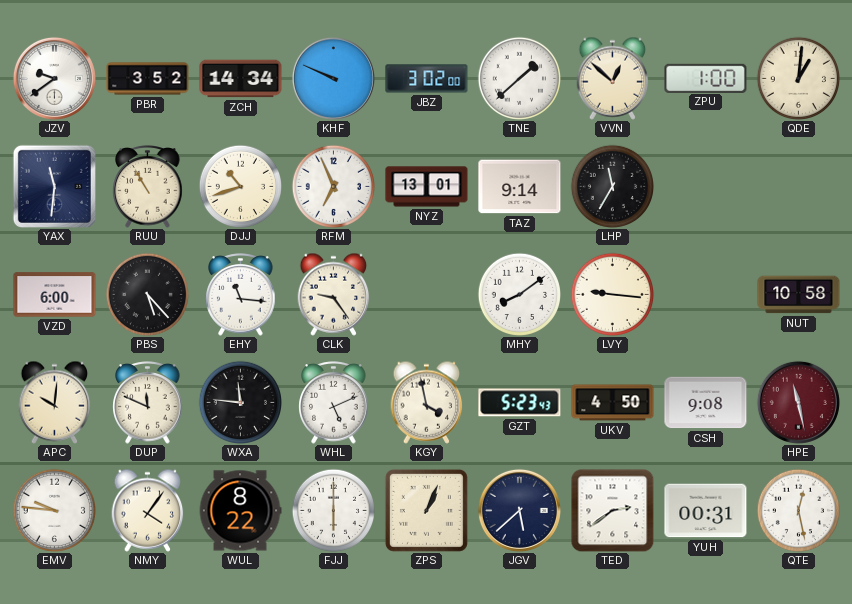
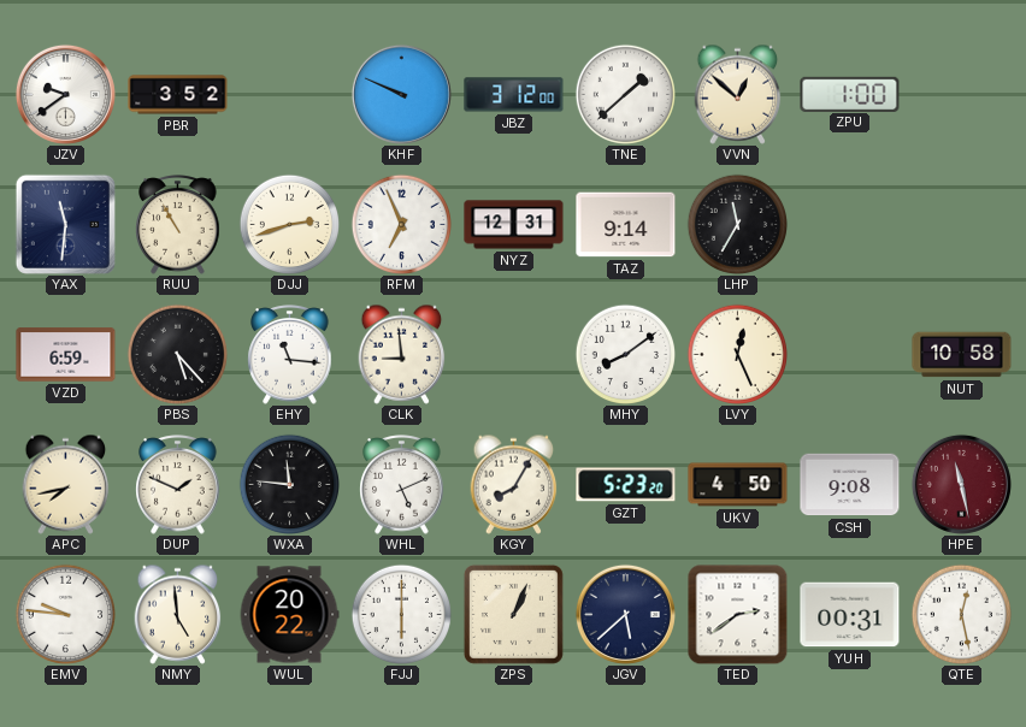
ZCH: 14:34 -> none
JBZ: 3:02 -> 3:12
QDE: 1:01 -> none
DJJ: 10:42 -> 2:42
NYZ: 13:01 -> 12:31
VZD: 6:00 -> 6:59
CLK: 9:24 -> 8:59
LVY: 9:16 -> 12:26
APC: 10:01 -> 7:43
DUP: 11:49 -> 1:49
KGY: 3:58 -> 8:05
GZT: 5:23:43 -> 5:23:20
NMY: 4:06 -> 4:59
WUL: 8:22 -> 20:22
